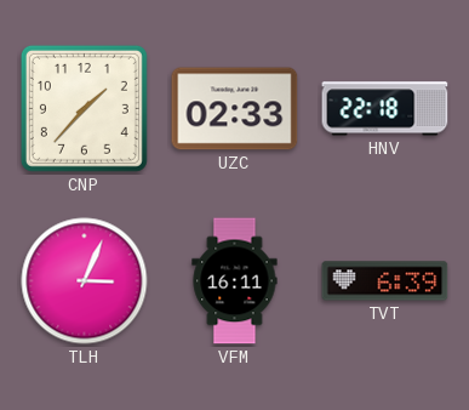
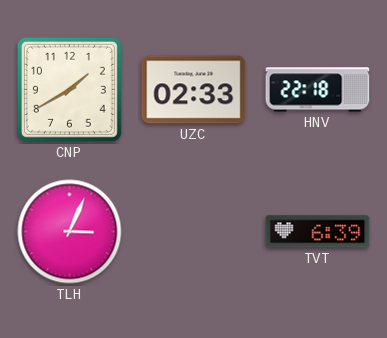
CNP: 1:37 -> 1:40
VFM: 16:11 -> none
